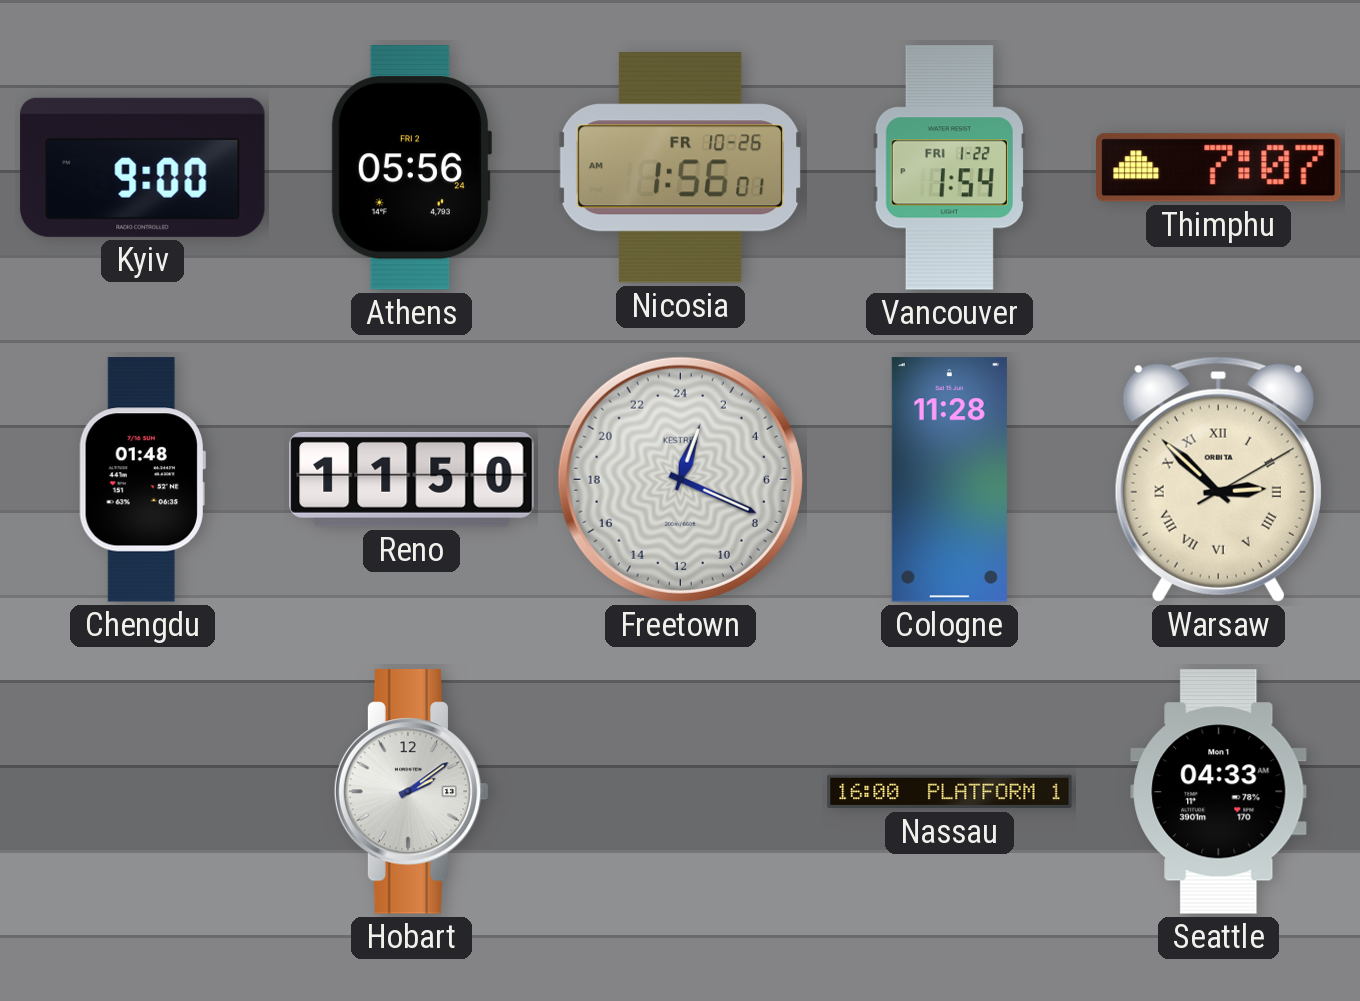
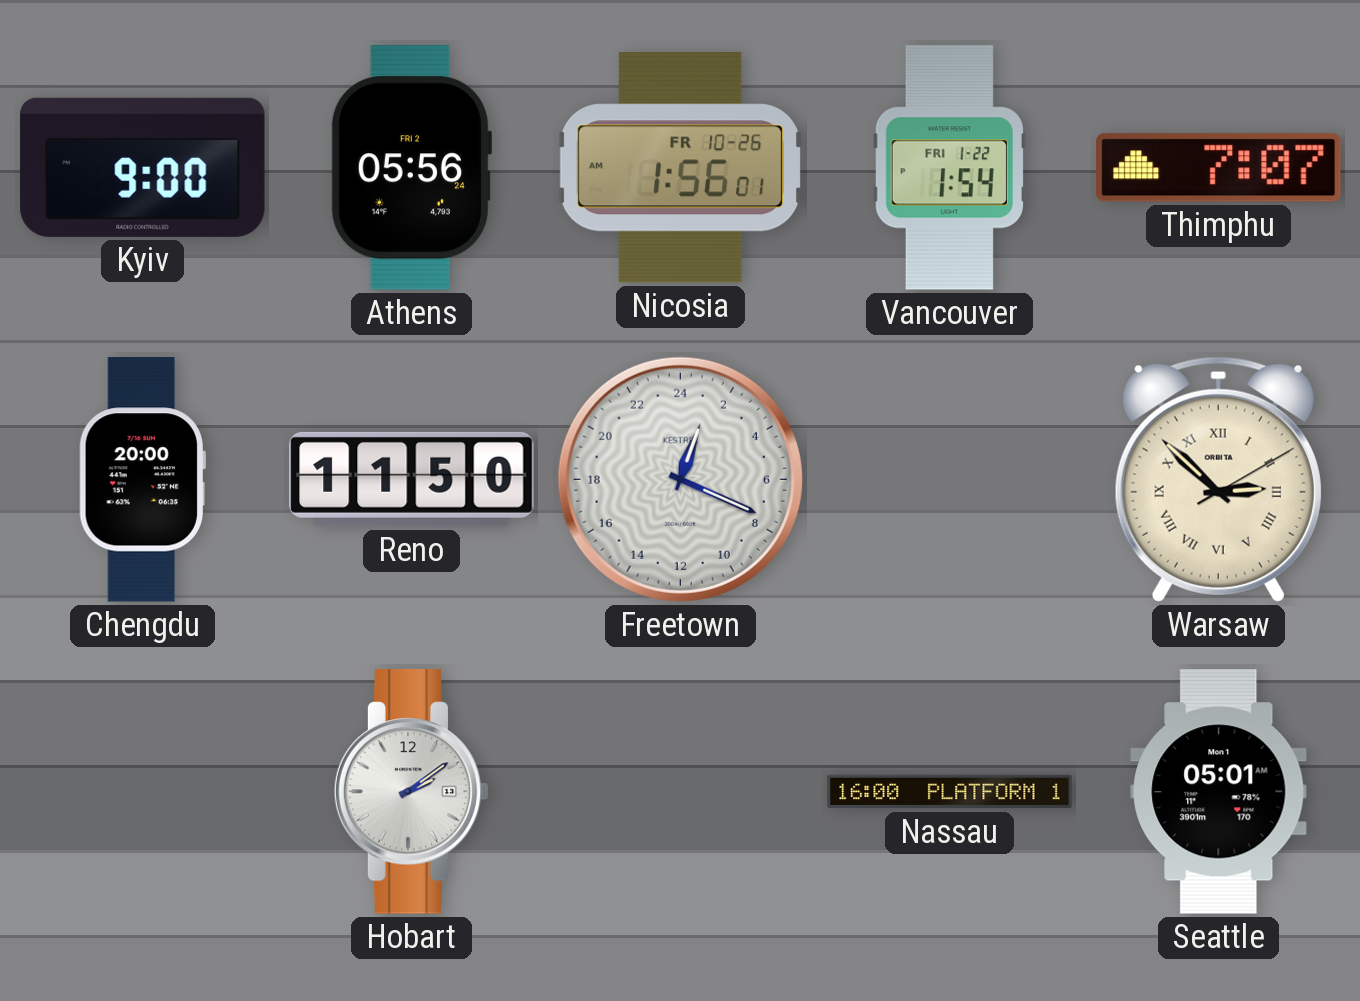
Chengdu: 01:48 -> 20:00
Cologne: 11:28 -> none
Seattle: 04:33 -> 05:01
